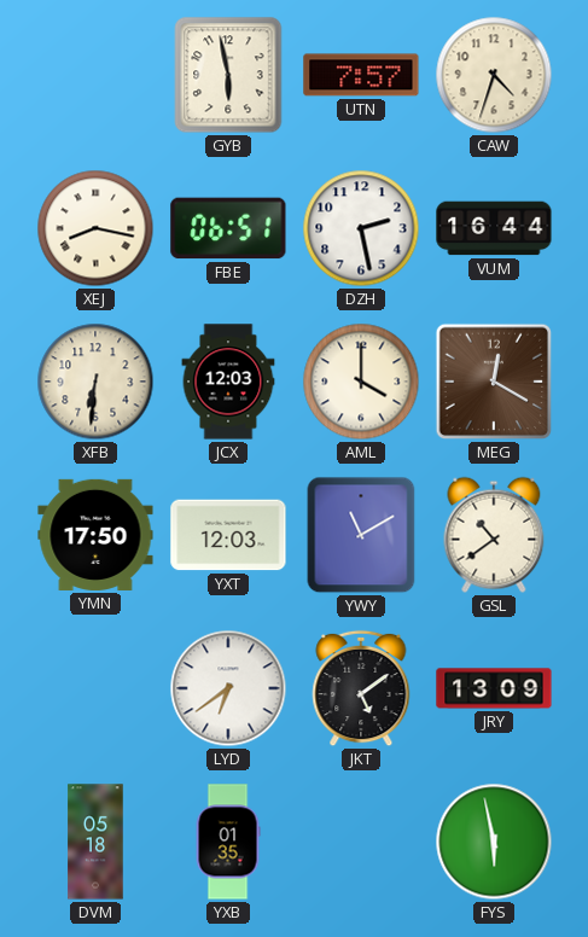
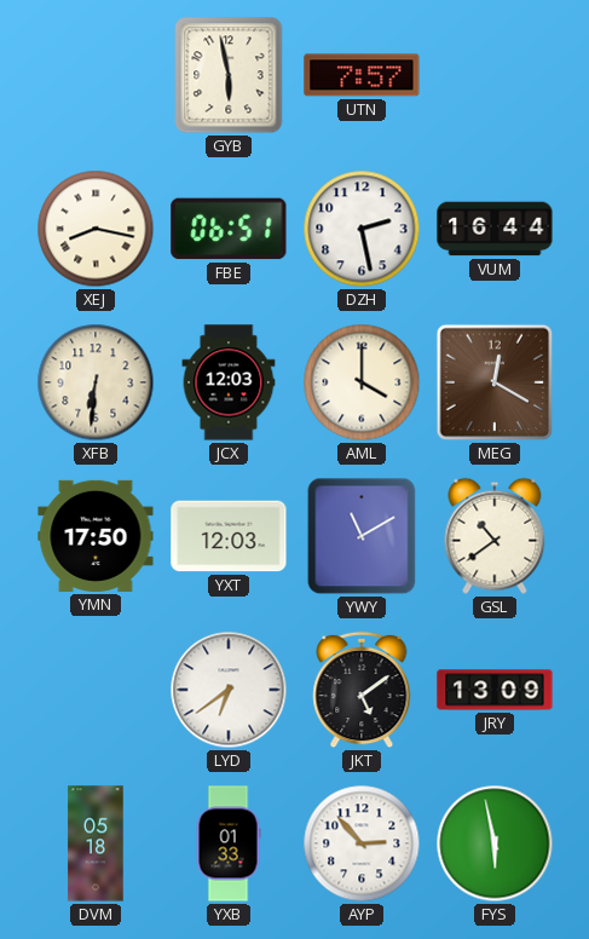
CAW: 4:33 -> none
YXB: 01:35 -> 01:33
AYP: none -> 2:53
